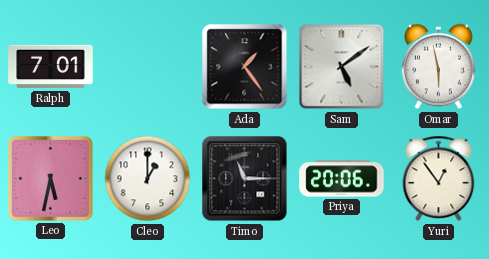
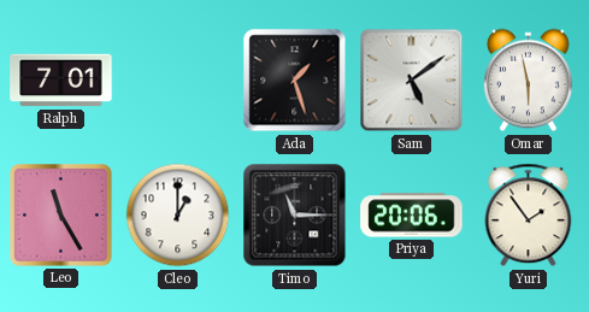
Ada: 1:24 -> 1:27
Leo: 5:32 -> 11:25
Yuri: 12:54 -> 1:54
